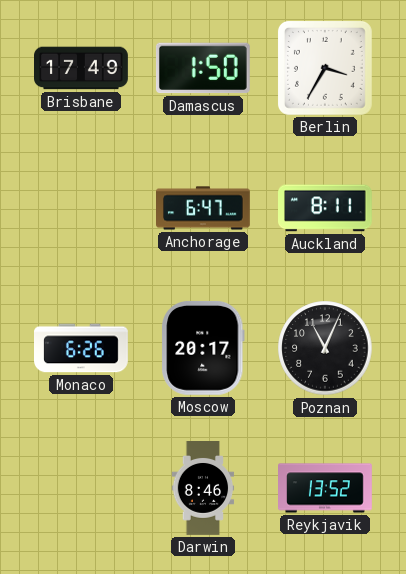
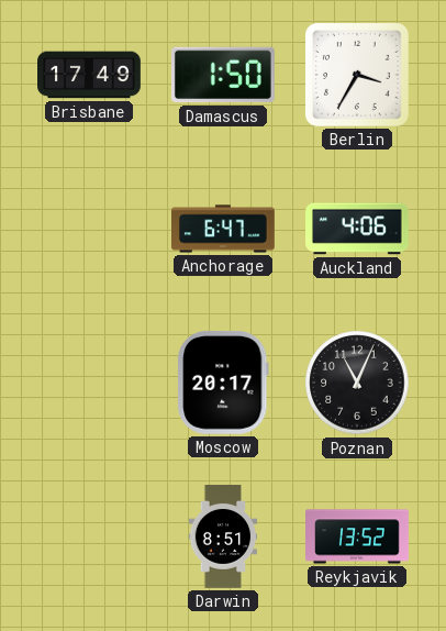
Auckland: 8:11 -> 4:06
Monaco: 6:26 -> none
Darwin: 8:46 -> 8:51
